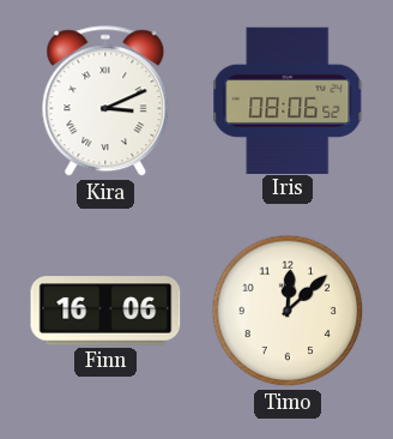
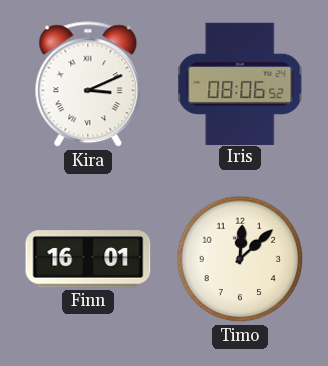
Finn: 16:06 -> 16:01
